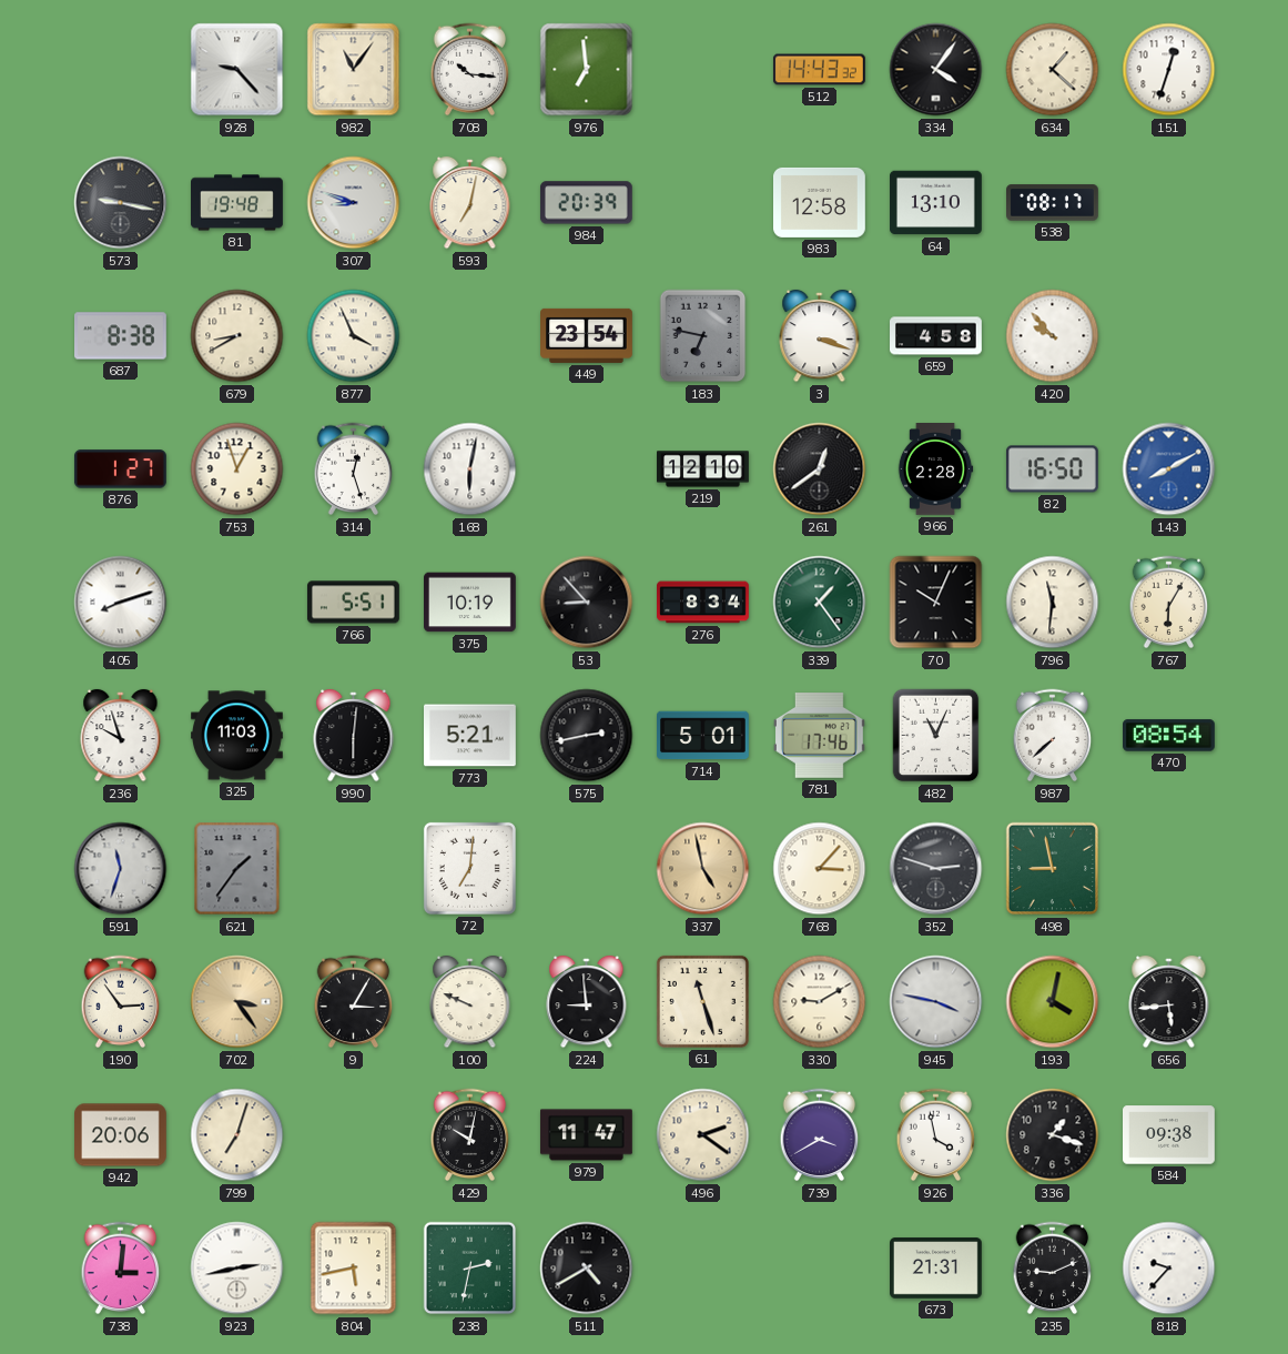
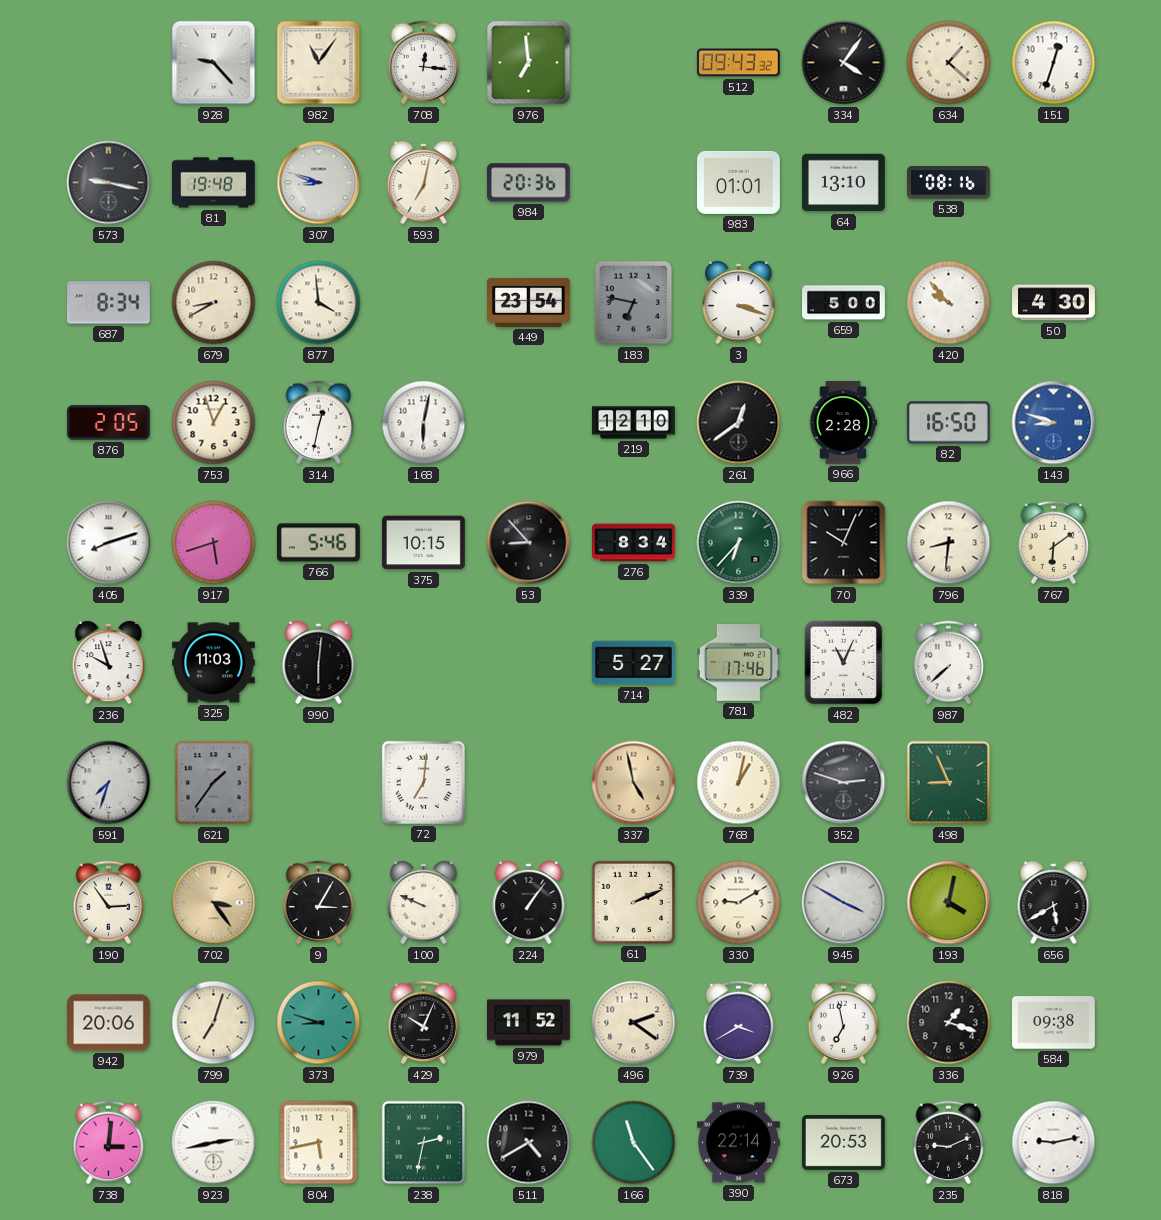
708: 10:16 -> 12:16
512: 14:43 -> 09:43
984: 20:39 -> 20:36
983: 12:58 -> 01:01
538: 08:17 -> 08:16
687: 8:38 -> 8:34
877: 3:56 -> 3:59
659: 4:58 -> 5:00
50: none -> 4:30
876: 1:27 -> 2:05
314: 12:27 -> 12:32
143: 8:10 -> 8:48
917: none -> 5:42
766: 5:51 -> 5:46
375: 10:19 -> 10:15
339: 1:24 -> 6:37
796: 11:31 -> 8:31
767: 6:05 -> 6:09
773: 5:21 -> none
575: 2:43 -> none
714: 5:01 -> 5:27
470: 08:54 -> none
591: 11:33 -> 7:33
768: 3:07 -> 1:02
498: 8:58 -> 8:56
224: 8:59 -> 1:06
61: 11:27 -> 2:11
945: 3:47 -> 3:50
656: 5:44 -> 5:40
373: none -> 8:48
429: 10:02 -> 10:04
979: 11:47 -> 11:52
926: 3:58 -> 6:58
166: none -> 11:24
390: none -> 22:14
673: 21:31 -> 20:53
818: 9:37 -> 9:13
